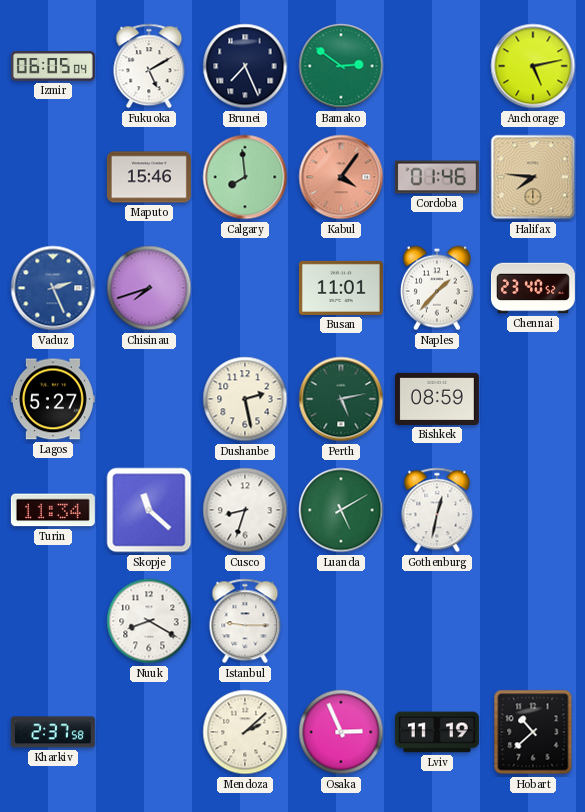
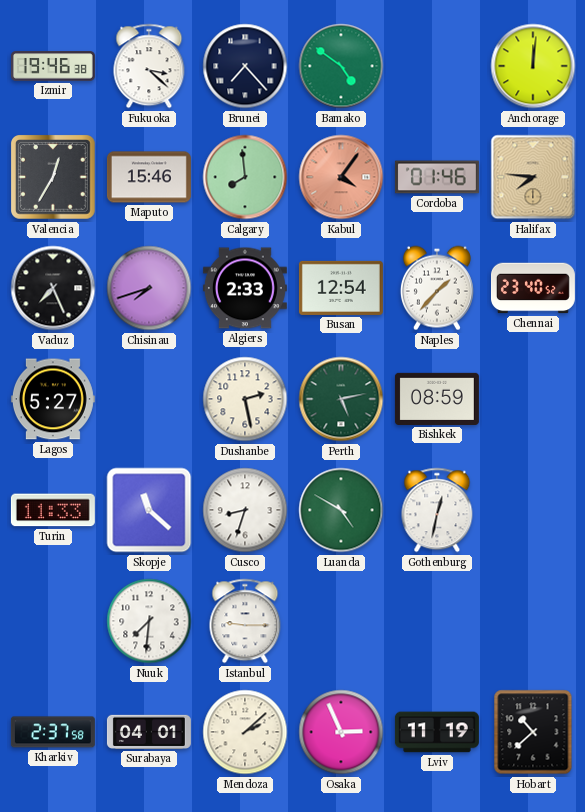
Izmir: 06:05 -> 19:46
Fukuoka: 5:10 -> 3:22
Brunei: 7:26 -> 7:23
Bamako: 2:51 -> 4:51
Anchorage: 5:13 -> 12:01
Valencia: none -> 12:35
Vaduz: 2:26 -> 7:26
Vaduz dial: blue -> black
Algiers: none -> 2:33
Busan: 11:01 -> 12:54
Turin: 11:34 -> 11:33
Luanda: 5:10 -> 4:50
Nuuk: 8:20 -> 7:31
Surabaya: none -> 04:01
